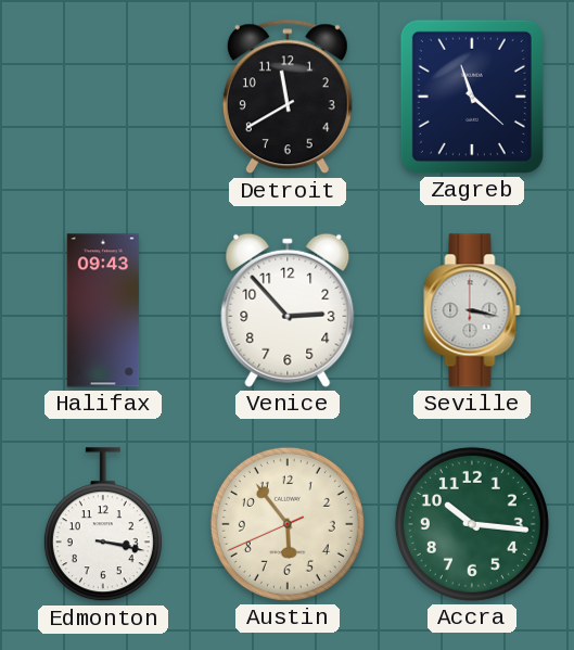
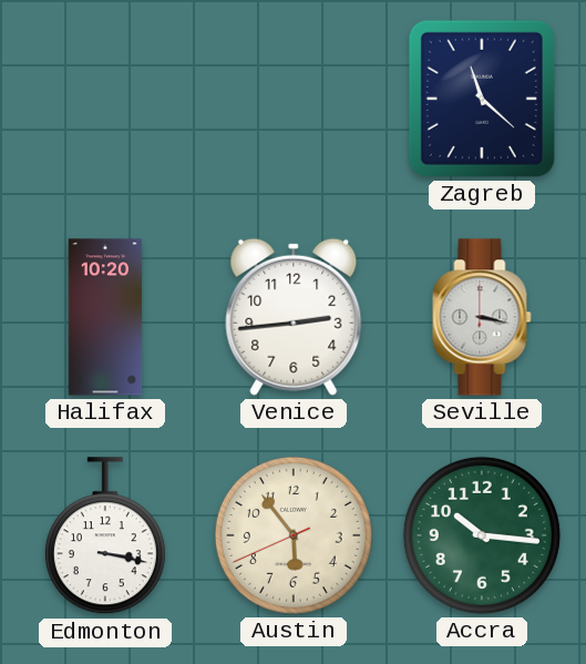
Detroit: 11:40 -> none
Halifax: 09:43 -> 10:20
Venice: 2:53 -> 2:44
